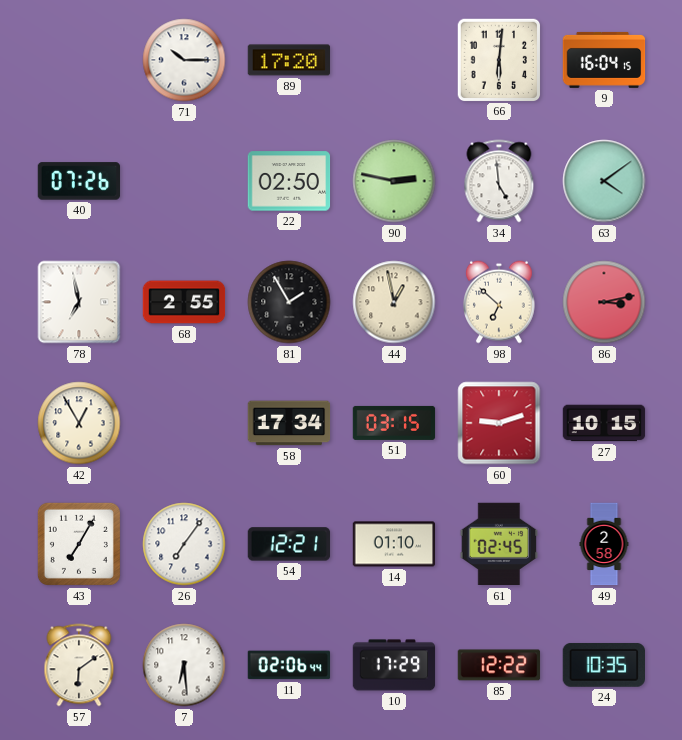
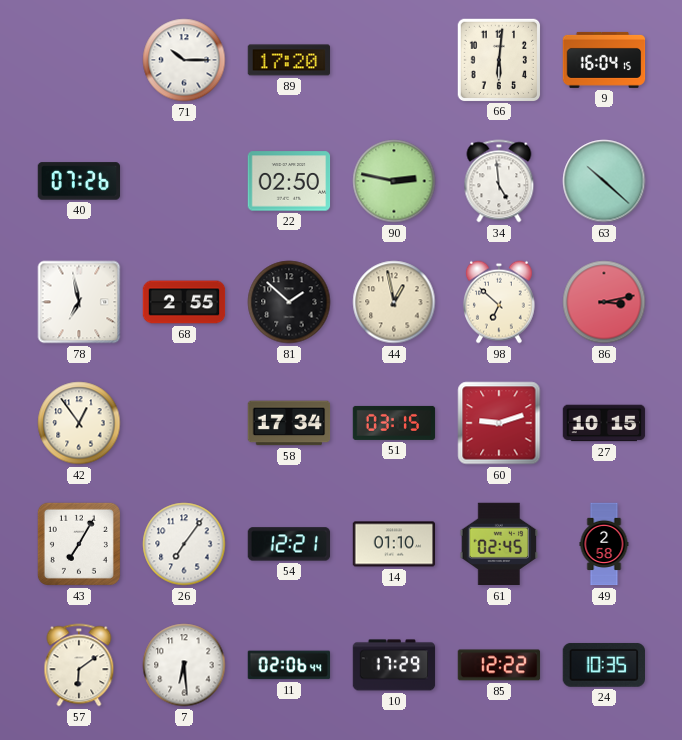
63: 4:09 -> 10:22
81: 1:55 -> 1:52
42: 12:55 -> 12:54
